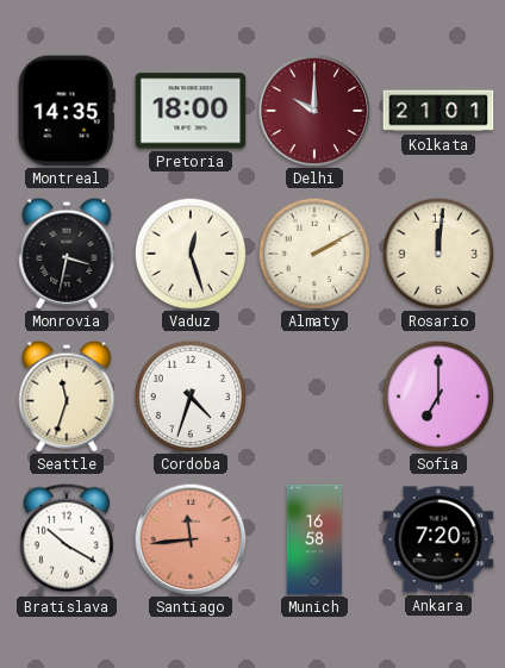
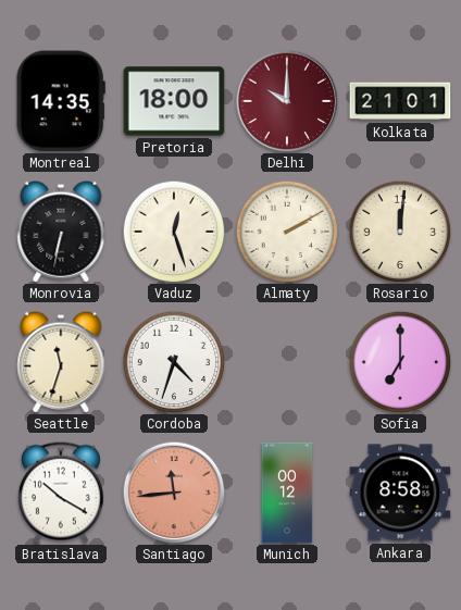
Monrovia: 3:32 -> 6:32
Munich: 16:58 -> 00:12
Ankara: 7:20 -> 8:58
